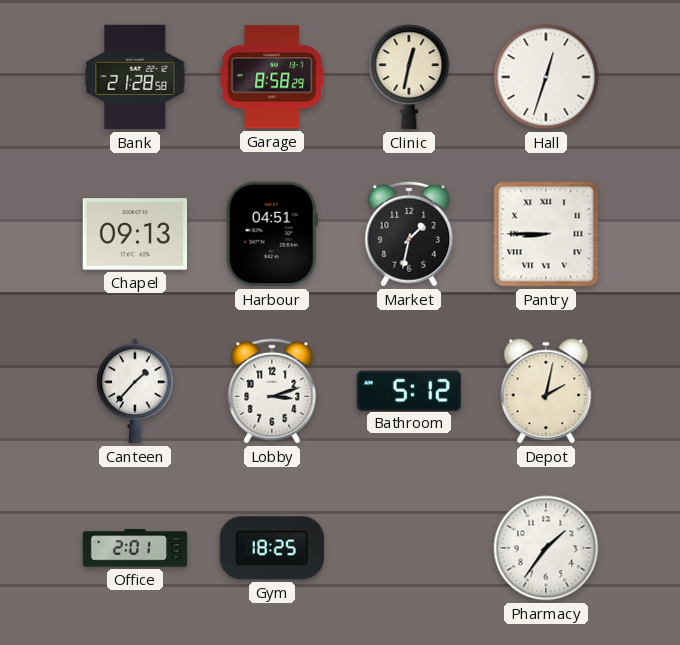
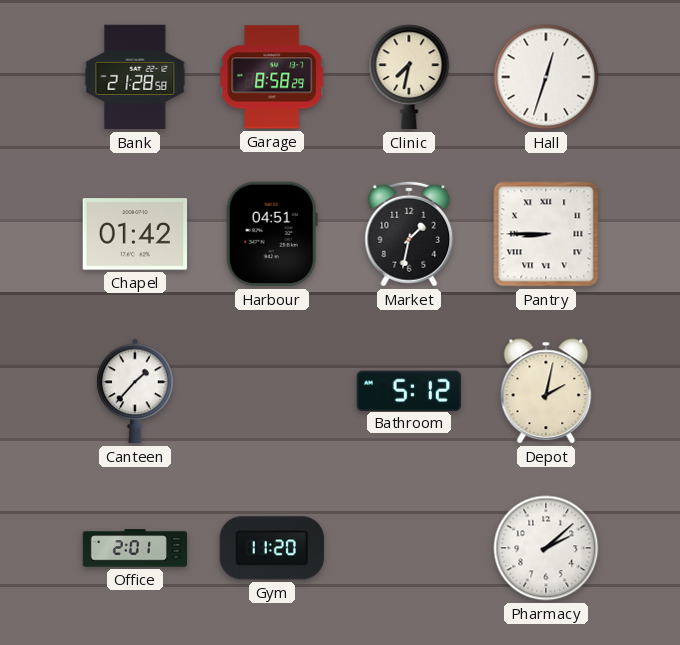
Clinic: 12:32 -> 7:32
Chapel: 09:13 -> 01:42
Lobby: 3:12 -> none
Gym: 18:25 -> 11:20
Pharmacy: 1:36 -> 2:08
